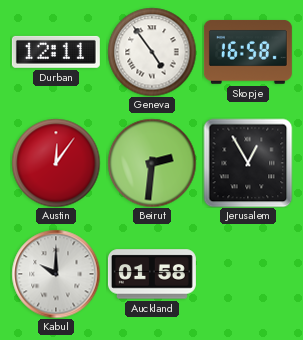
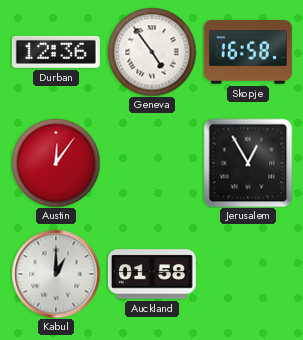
Durban: 12:11 -> 12:36
Beirut: 2:31 -> none
Kabul: 10:00 -> 1:00
